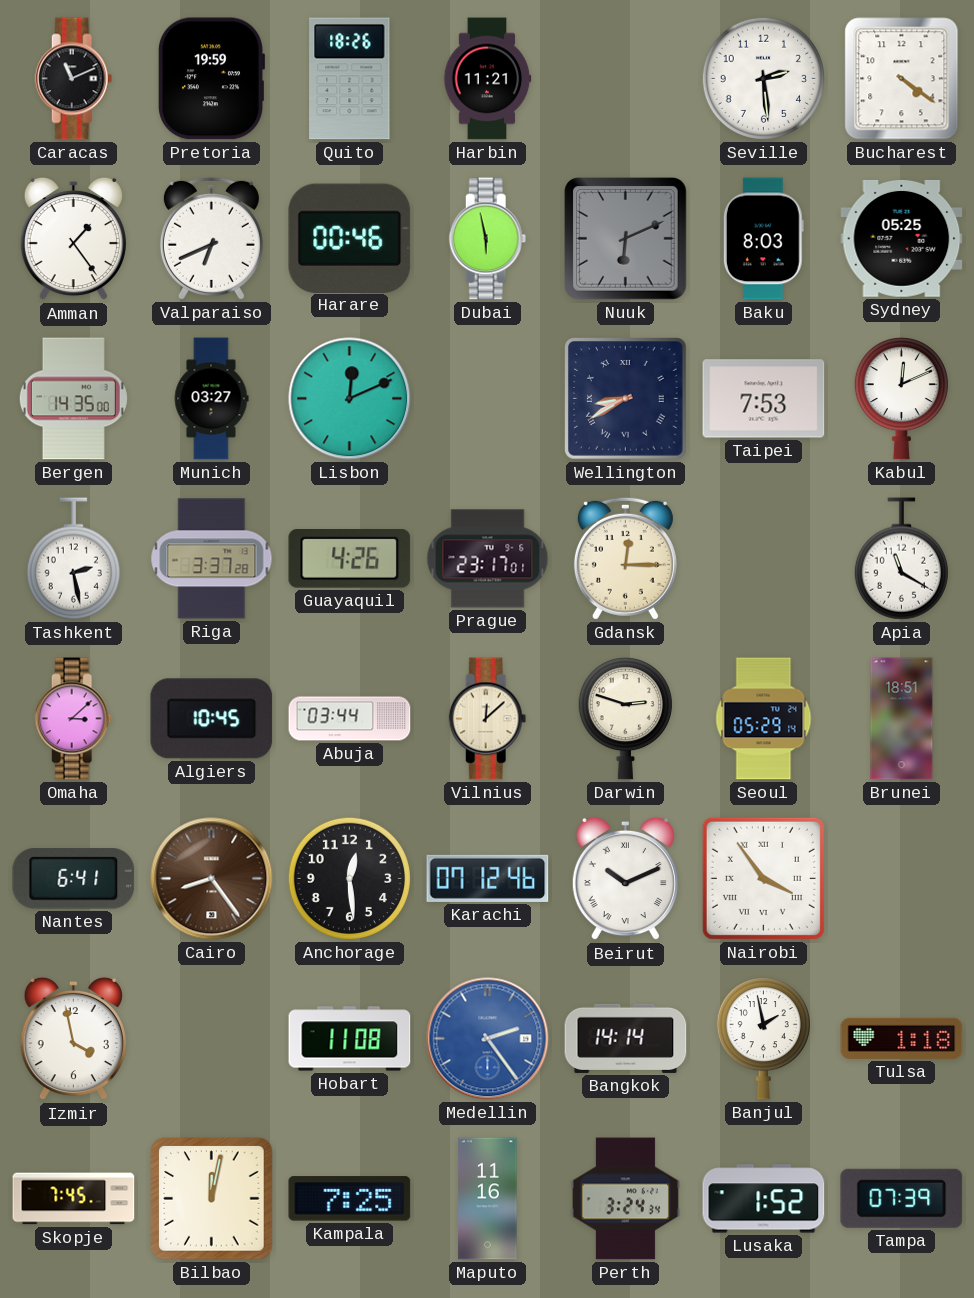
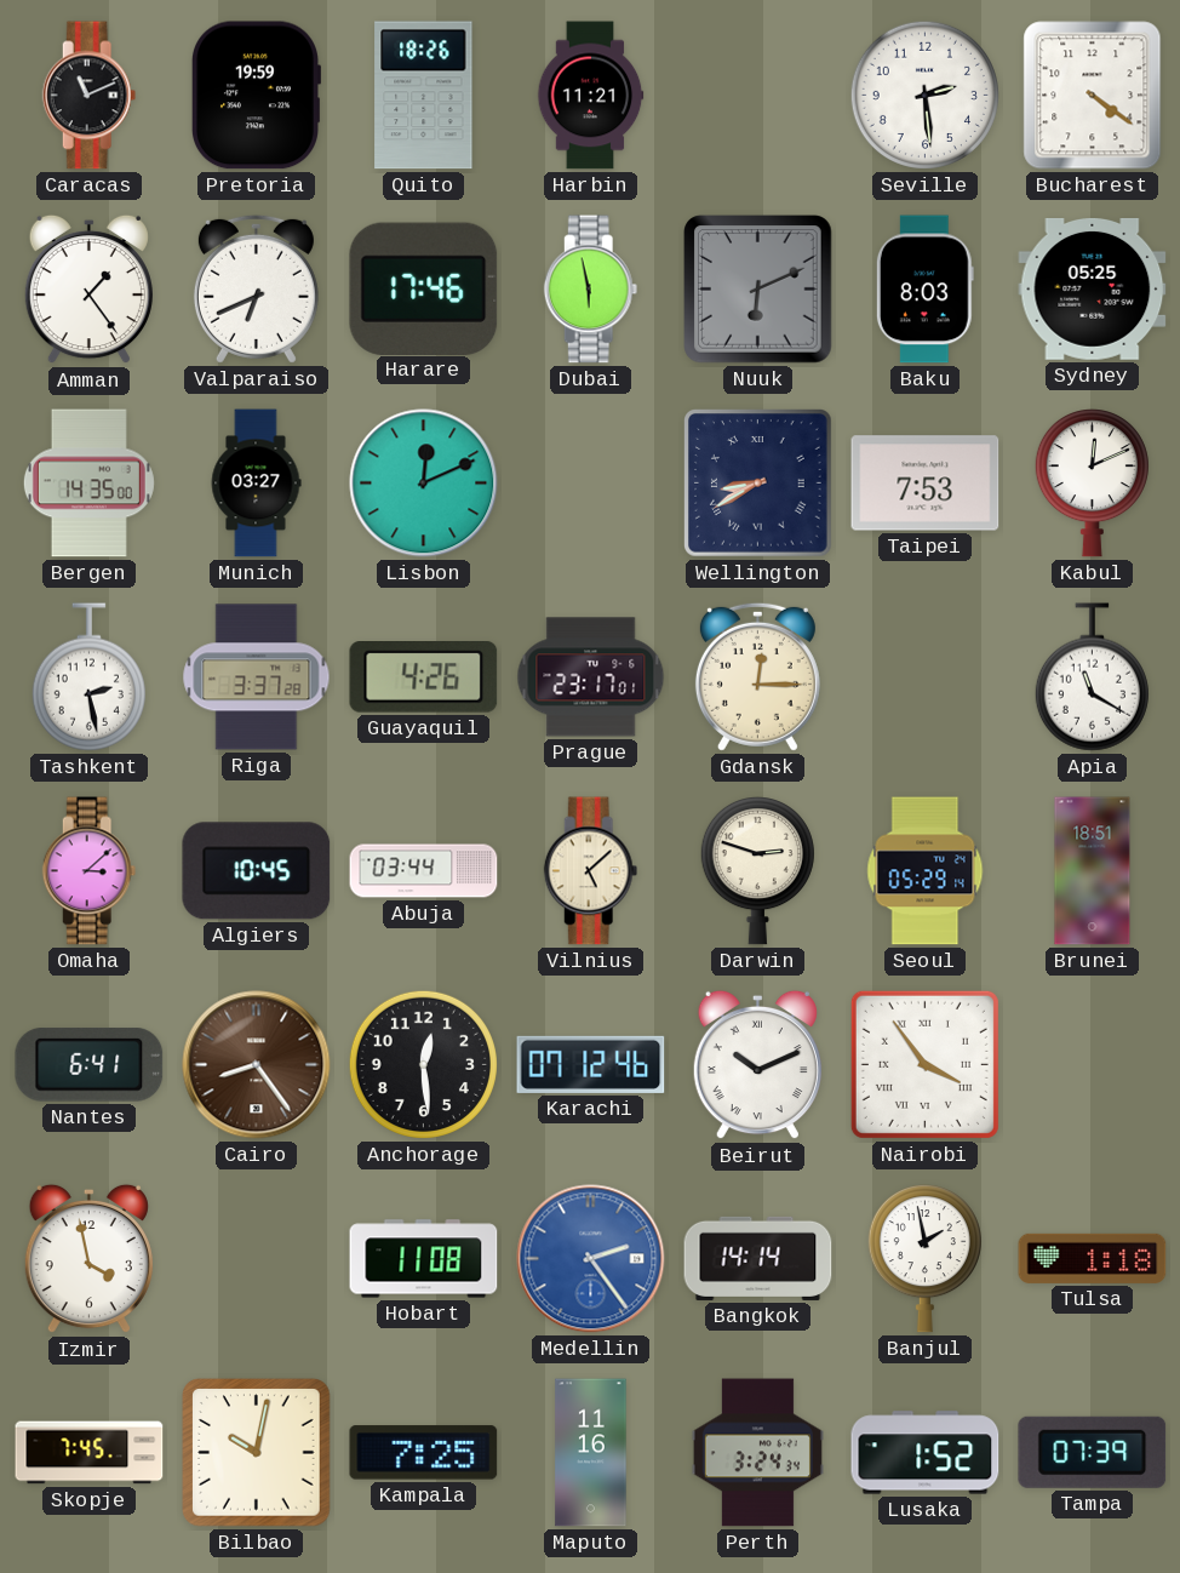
Harare: 00:46 -> 17:46
Vilnius: 12:08 -> 5:08
Bilbao: 12:02 -> 10:02
